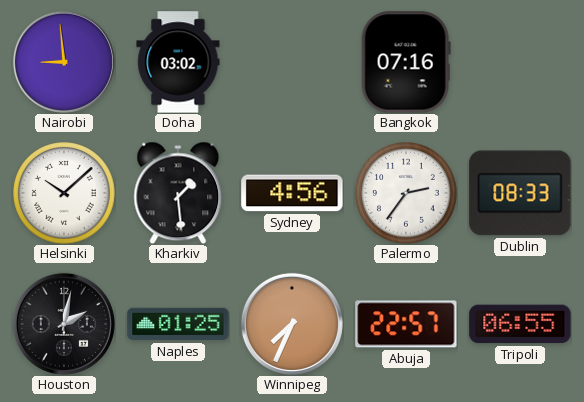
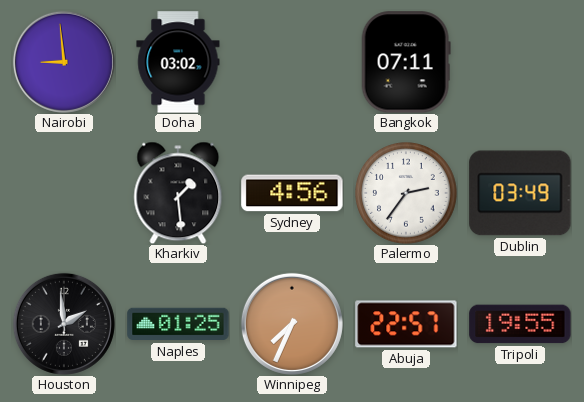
Bangkok: 07:16 -> 07:11
Helsinki: 10:08 -> none
Dublin: 08:33 -> 03:49
Houston: 2:02 -> 1:59
Tripoli: 06:55 -> 19:55
